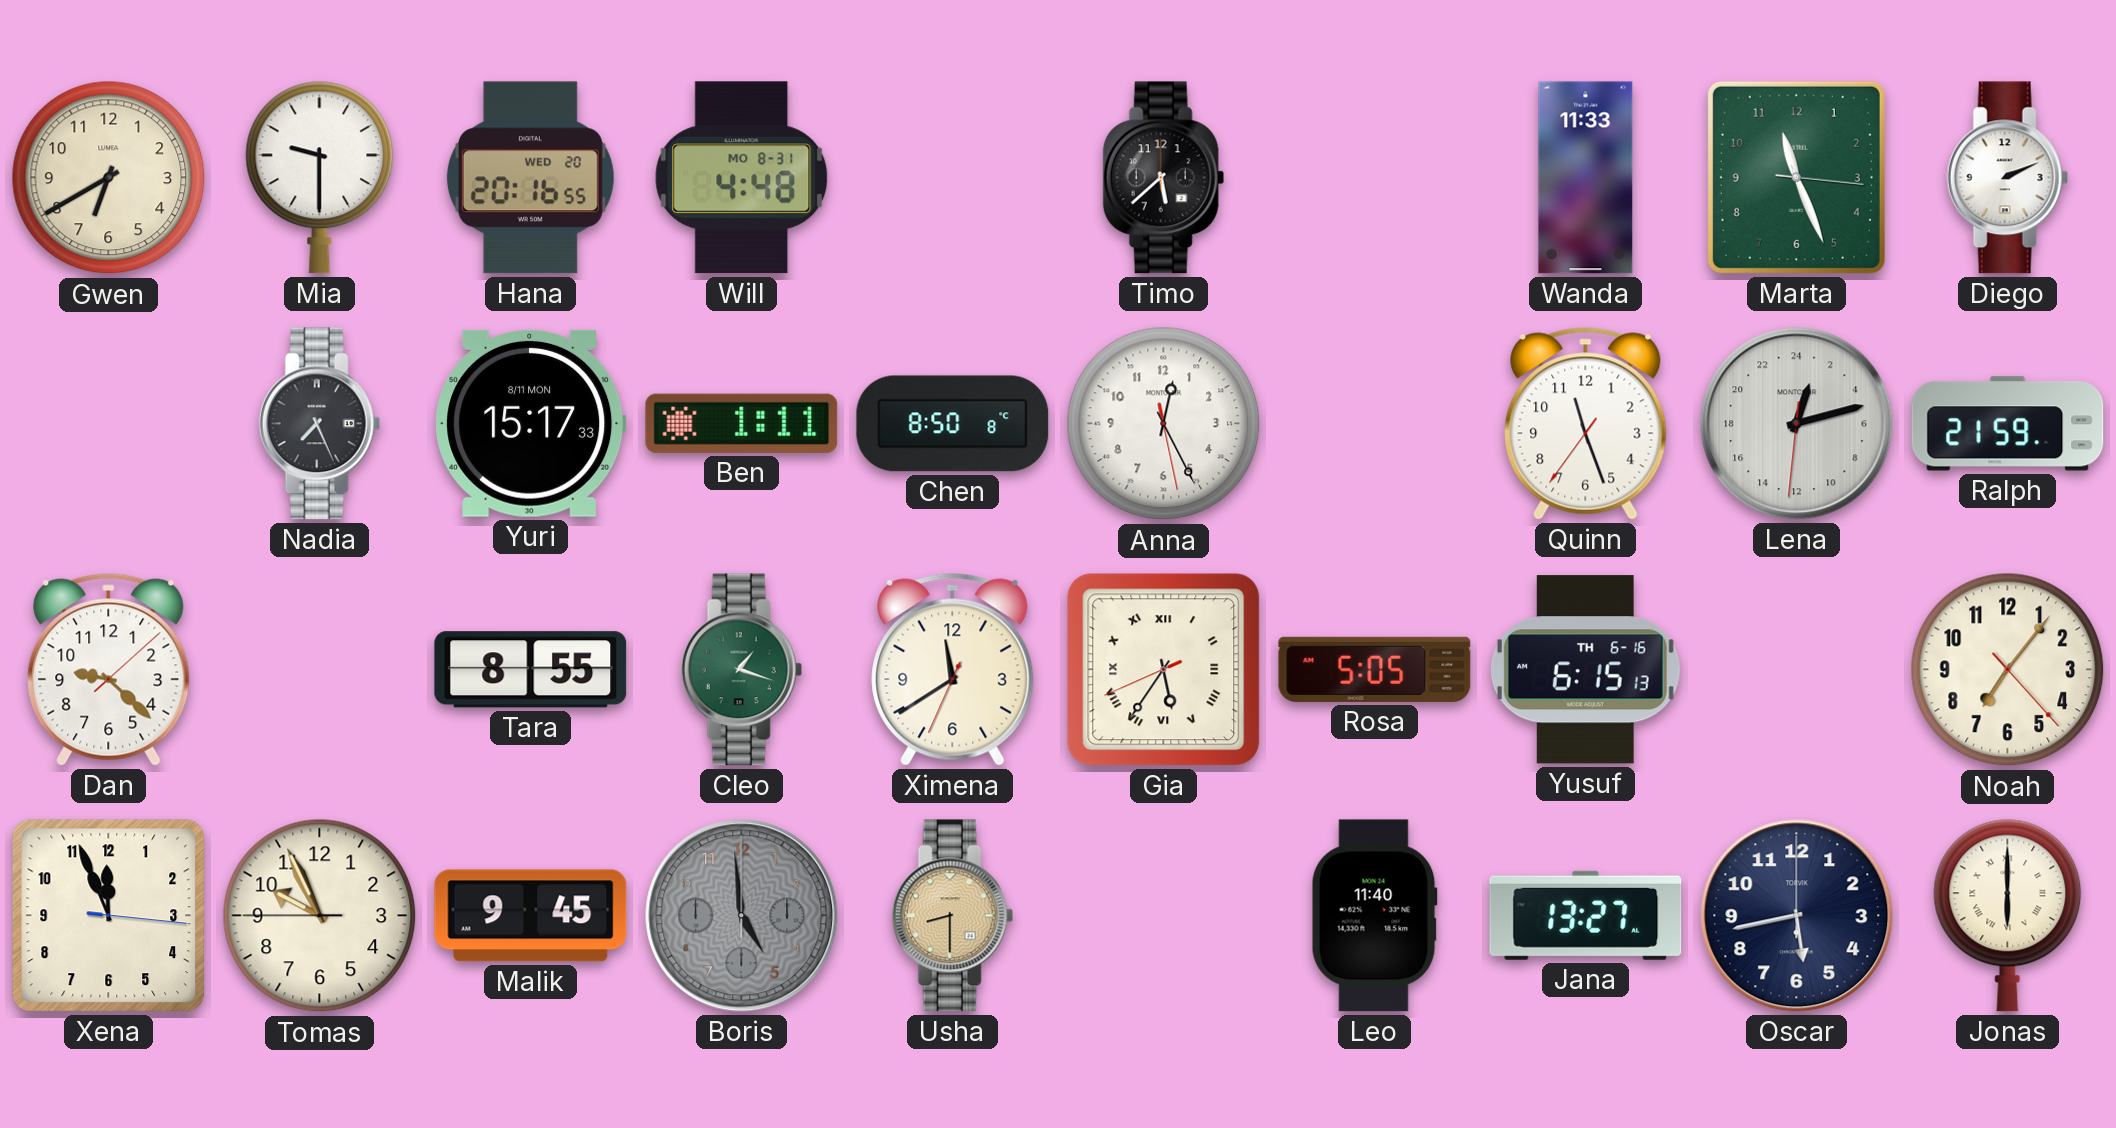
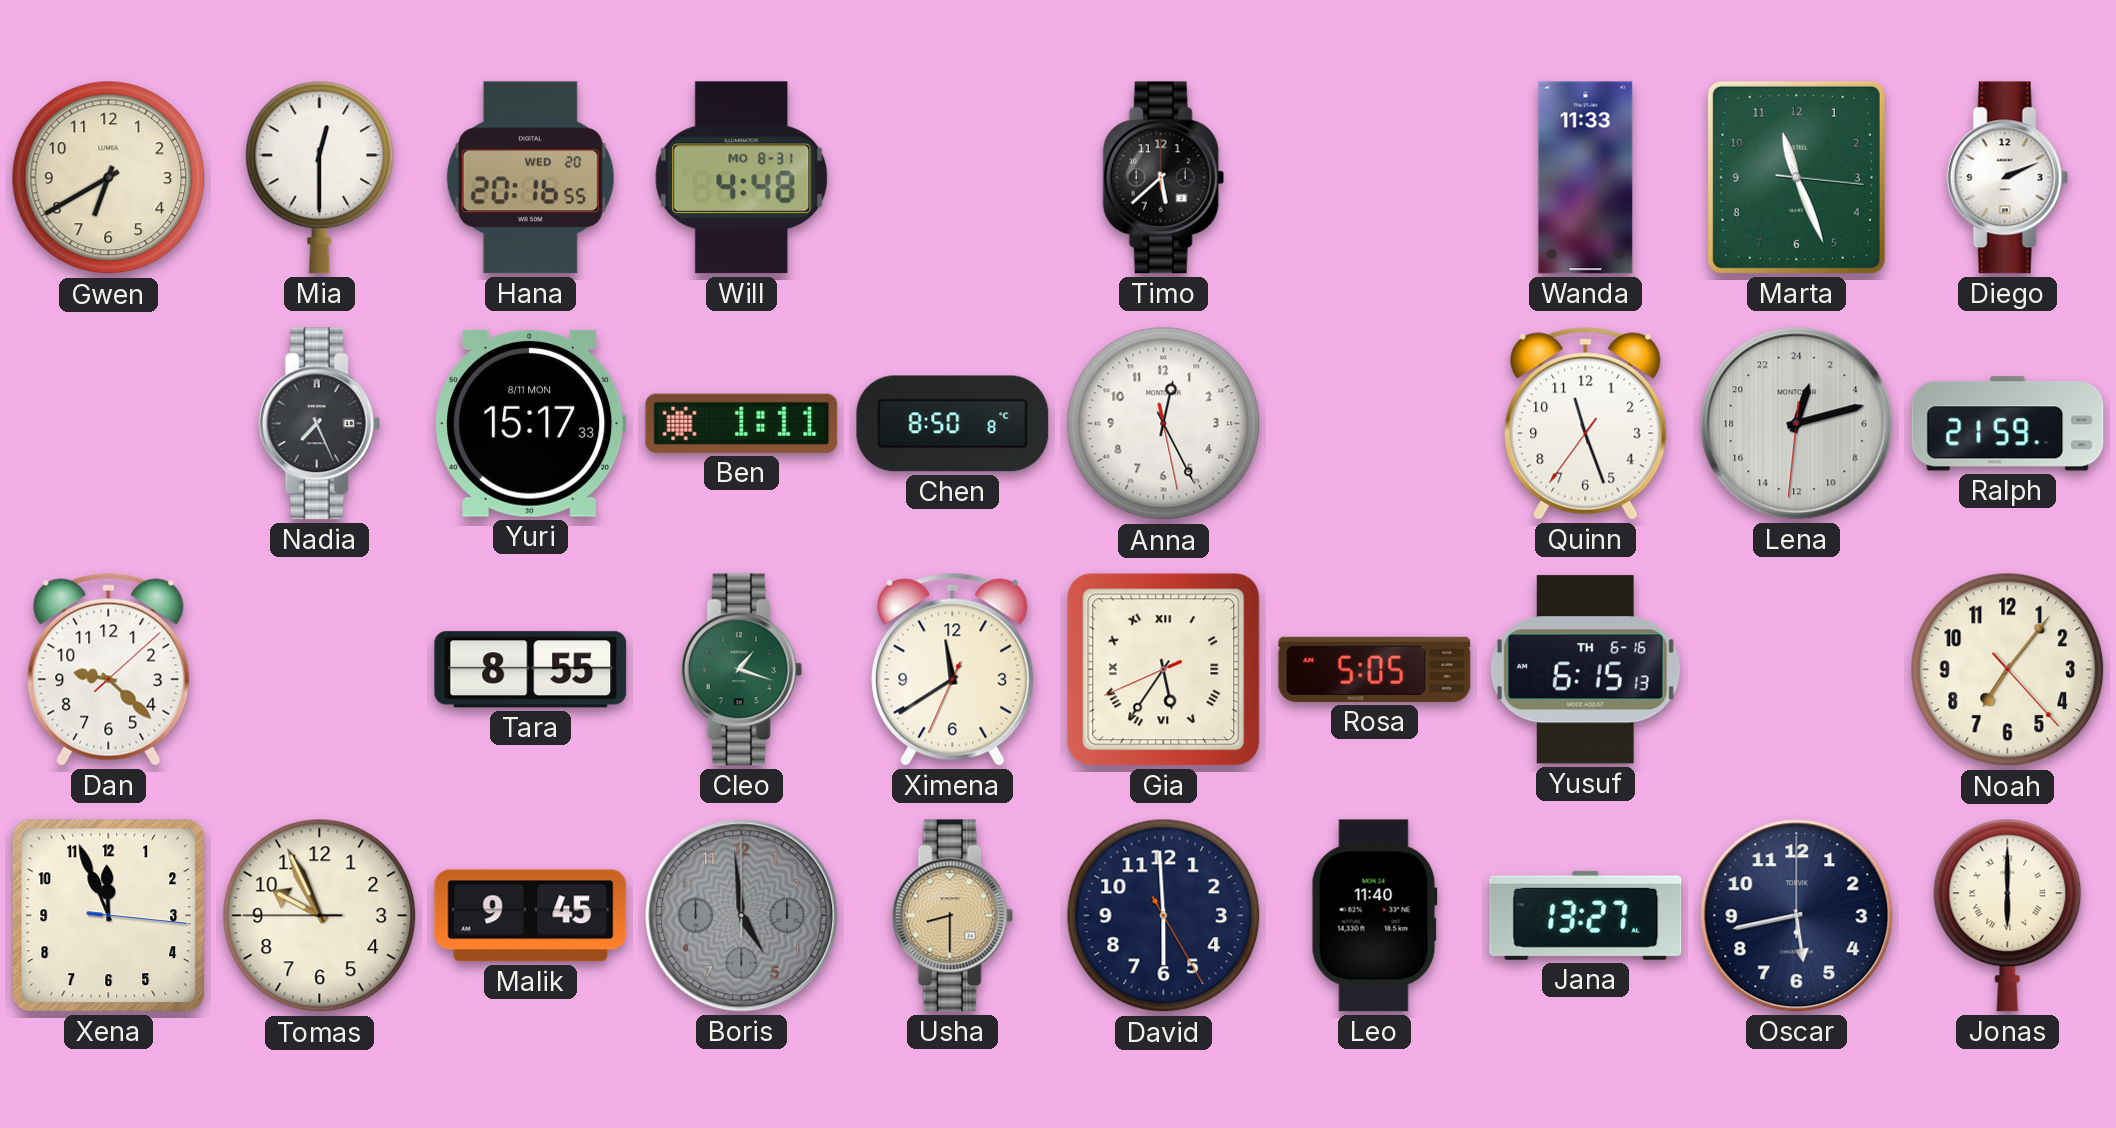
Mia: 9:30 -> 12:30
David: none -> 5:59
